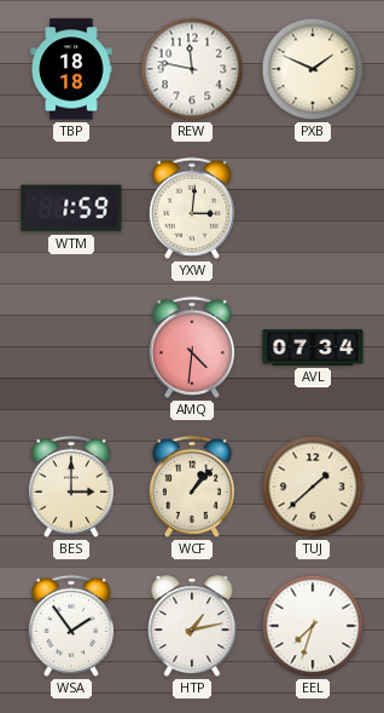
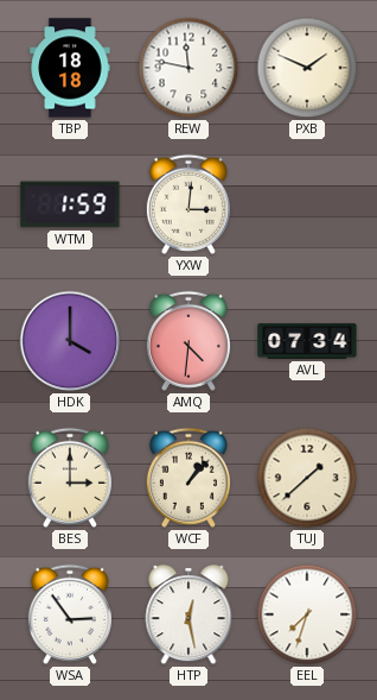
HDK: none -> 4:00
WSA: 1:54 -> 2:54
HTP: 1:13 -> 12:28
